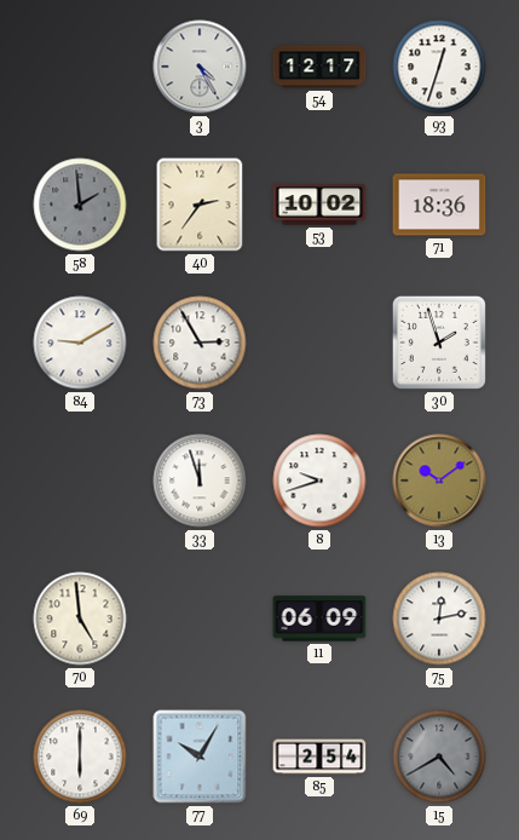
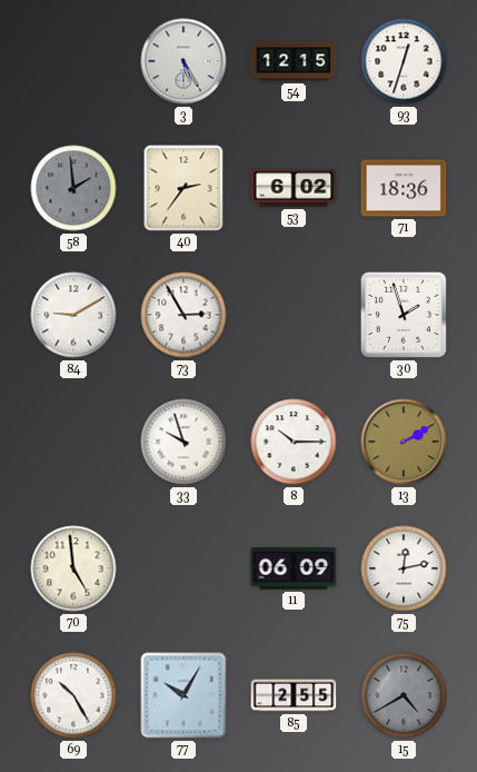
3: 4:25 -> 5:25
54: 12:17 -> 12:15
53: 10:02 -> 6:02
33: 11:57 -> 9:57
8: 9:42 -> 10:15
13: 10:09 -> 2:10
69: 6:00 -> 10:25
85: 2:54 -> 2:55
